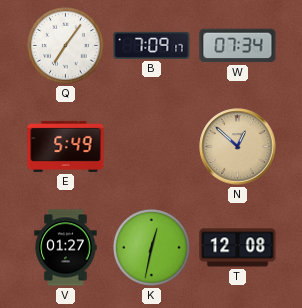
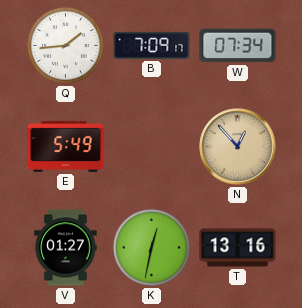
Q: 7:06 -> 1:44
N: 12:52 -> 12:53
T: 12:08 -> 13:16
